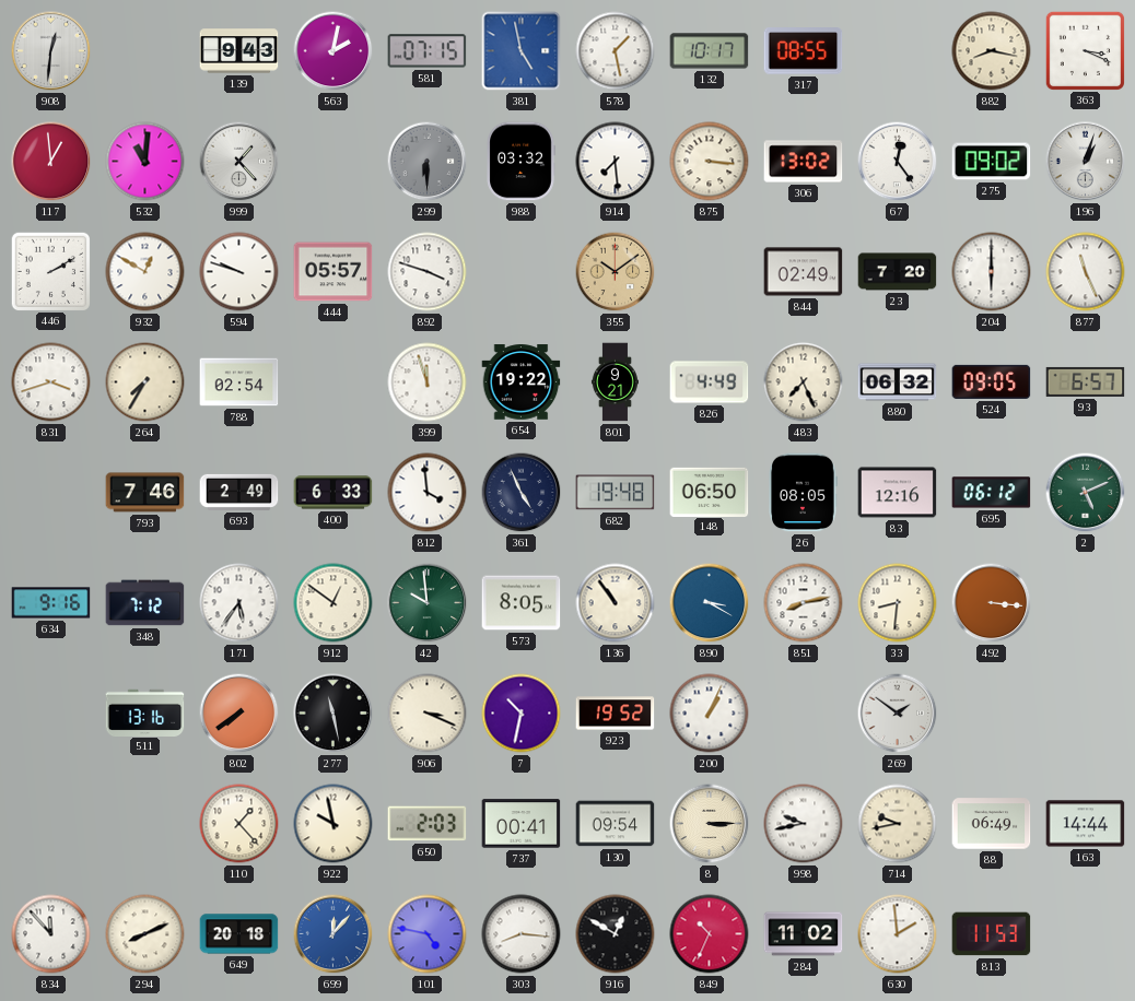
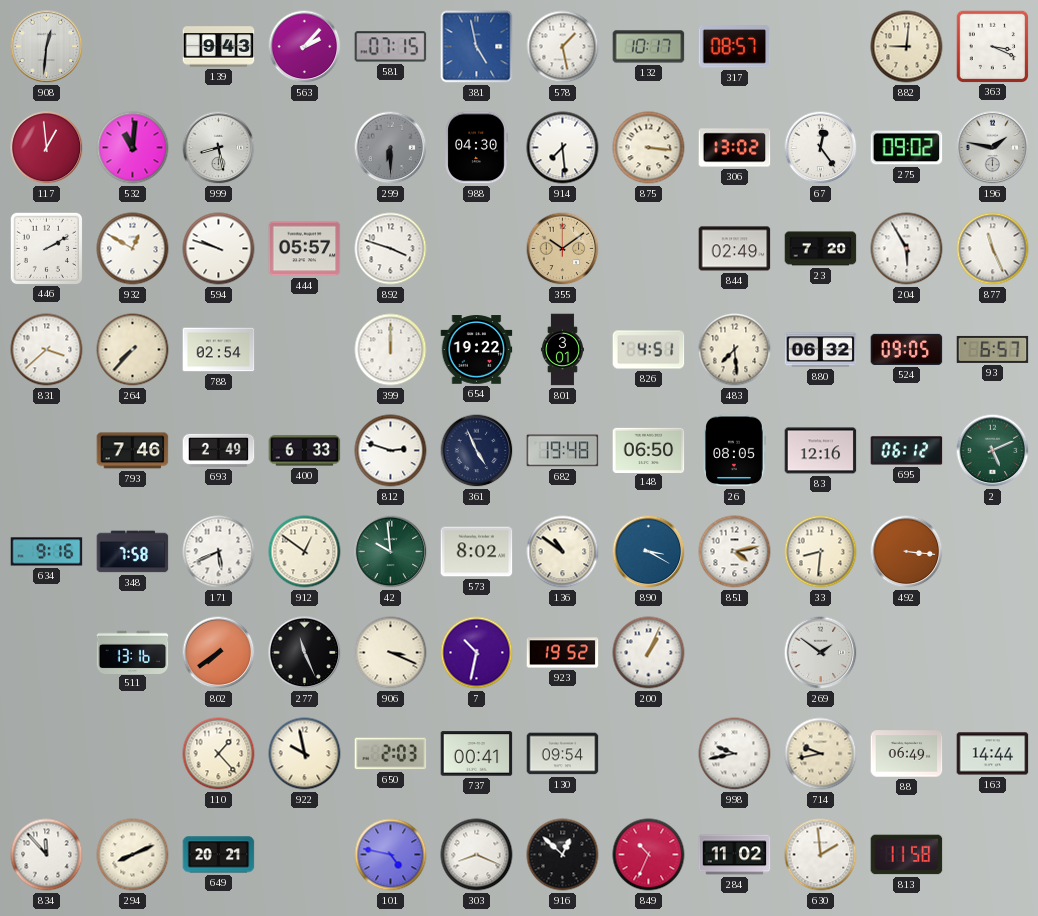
563: 2:02 -> 2:07
317: 08:55 -> 08:57
882: 8:17 -> 9:01
999: 1:23 -> 8:28
988: 03:32 -> 04:30
196: 1:03 -> 1:47
204: 6:00 -> 5:55
831: 3:42 -> 3:38
264: 7:35 -> 7:37
399: 11:57 -> 12:00
801: 9:21 -> 3:01
826: 4:49 -> 4:51
483: 7:26 -> 7:29
812: 3:59 -> 2:48
348: 7:12 -> 7:58
171: 5:36 -> 5:41
573: 8:05 -> 8:02
136: 10:54 -> 10:51
851: 8:13 -> 4:13
277: 11:28 -> 11:26
8: 3:15 -> none
649: 20:18 -> 20:21
699: 12:07 -> none
303: 8:16 -> 8:19
916: 12:50 -> 12:52
813: 11:53 -> 11:58
